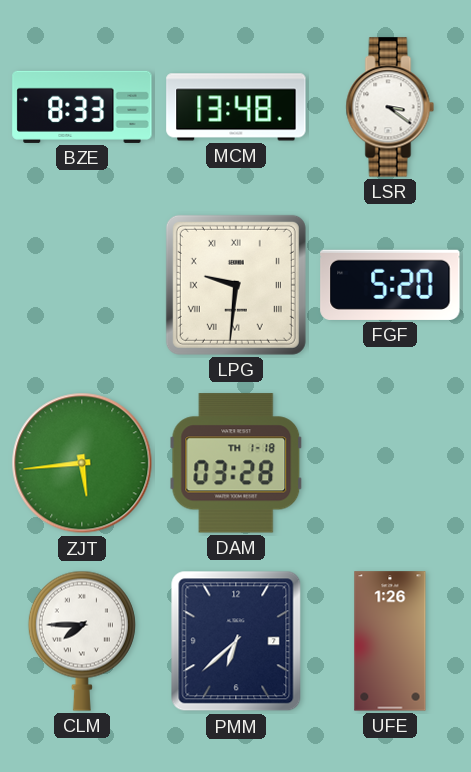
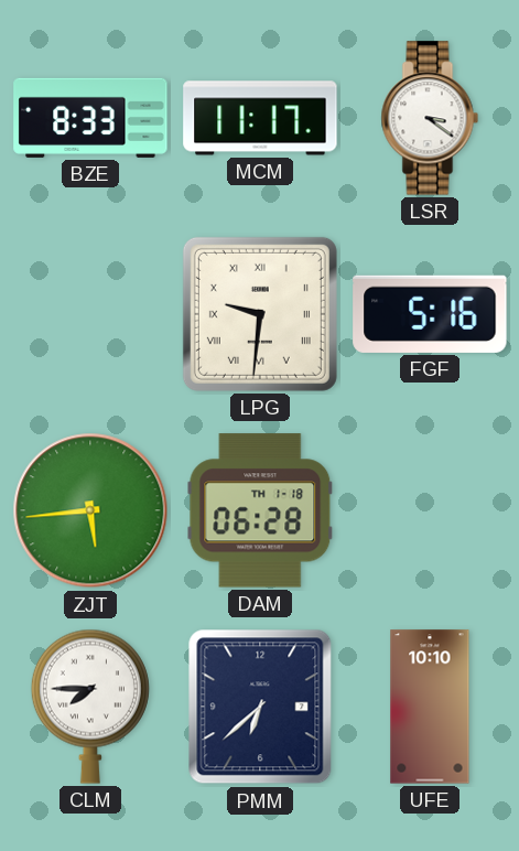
MCM: 13:48 -> 11:17
FGF: 5:20 -> 5:16
DAM: 03:28 -> 06:28
UFE: 1:26 -> 10:10
